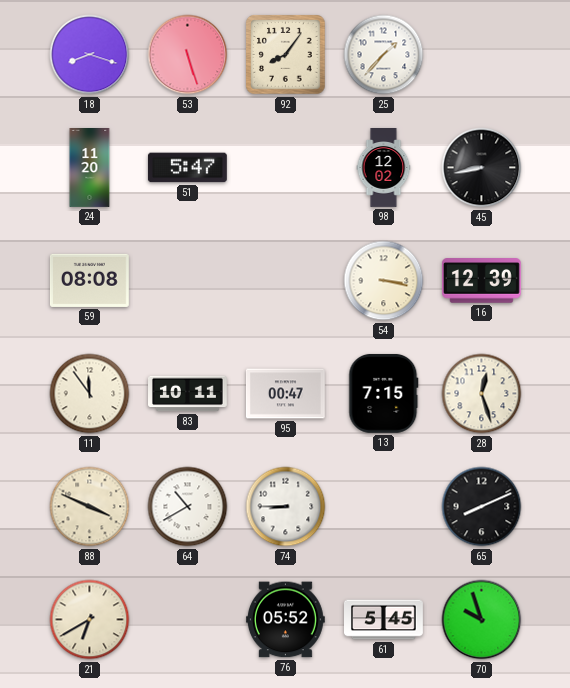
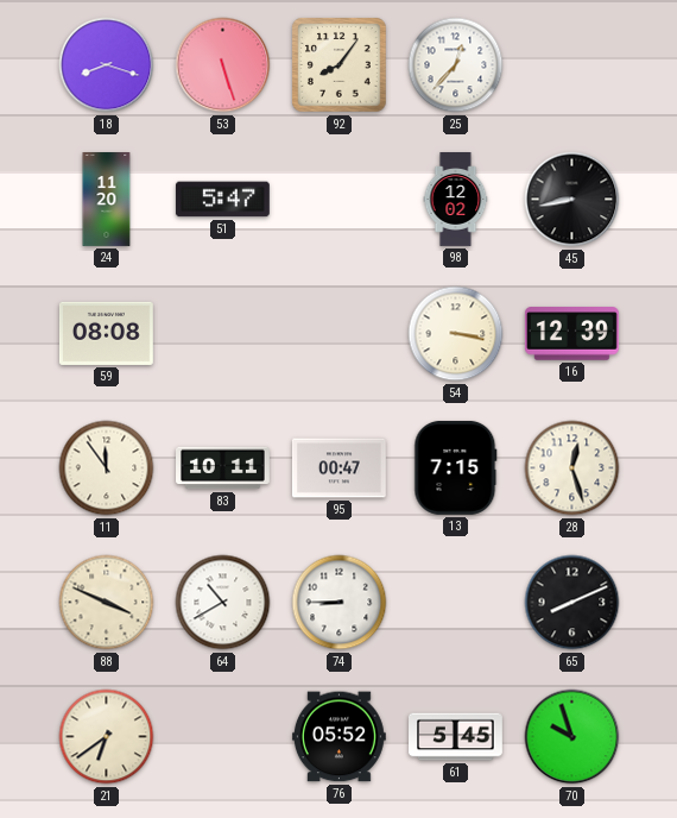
25: 1:37 -> 12:37
21: 6:40 -> 6:39
